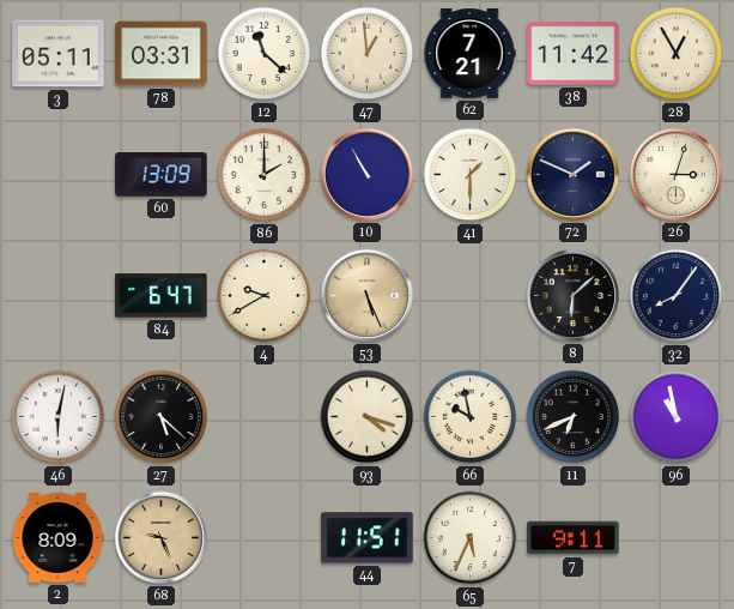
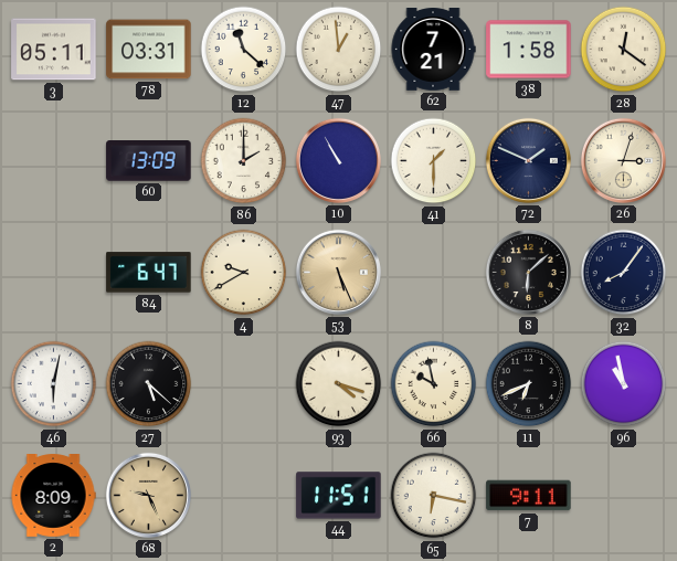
38: 11:42 -> 1:58
28: 12:55 -> 12:21
65: 5:34 -> 6:17
